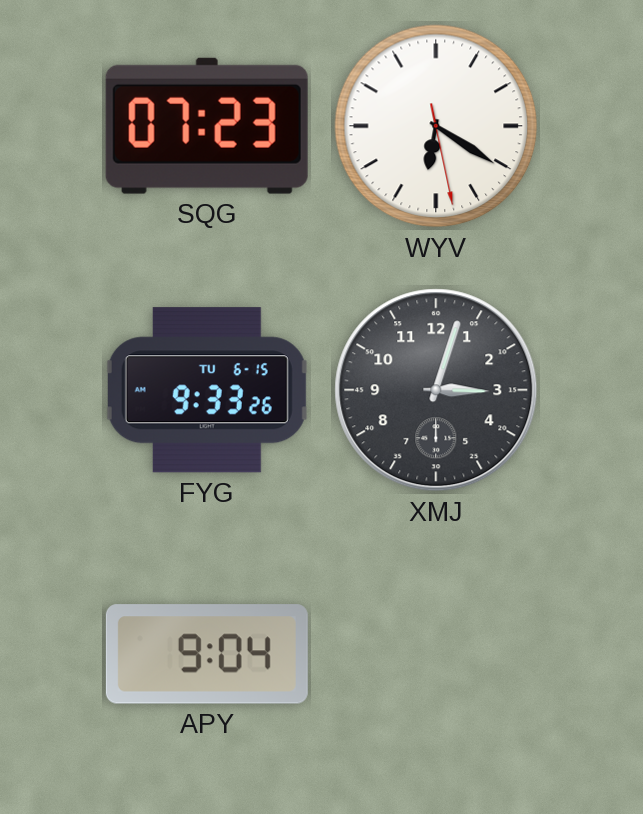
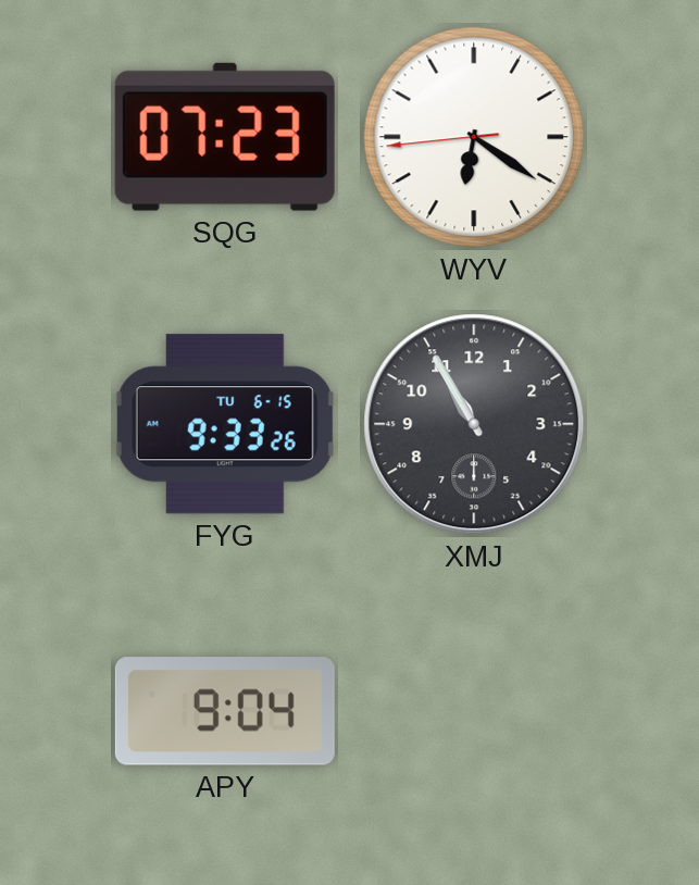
WYV: 6:20:28 -> 6:20:44
XMJ: 3:03 -> 10:55
